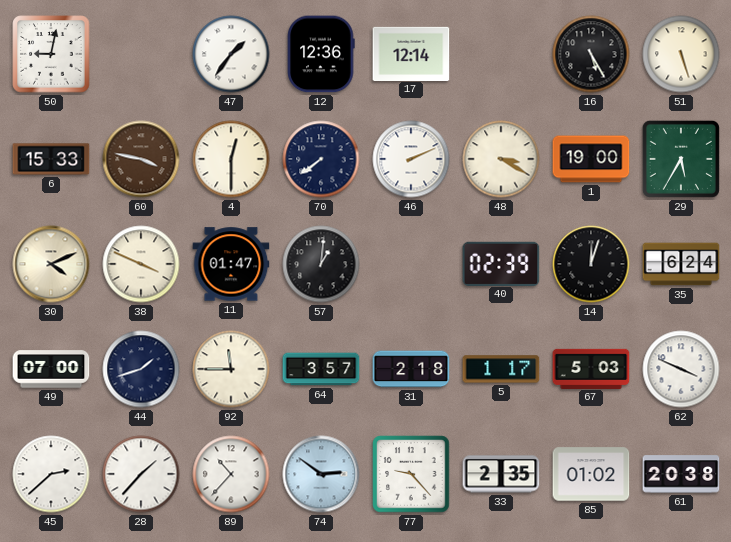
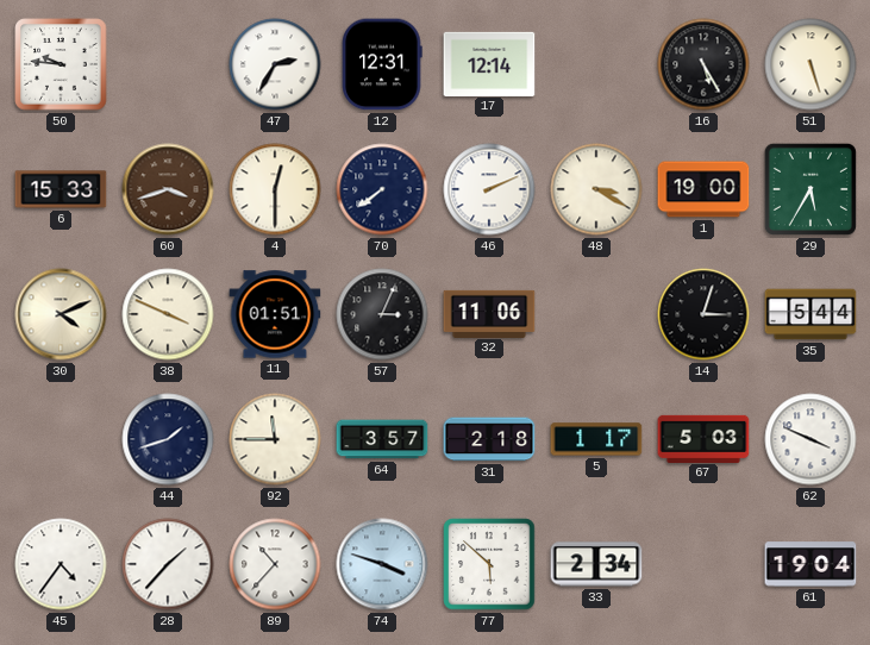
50: 9:02 -> 9:46
47: 1:36 -> 2:35
12: 12:36 -> 12:31
60: 3:47 -> 3:42
11: 01:47 -> 01:51
57: 1:01 -> 3:04
32: none -> 11:06
40: 02:39 -> none
14: 12:03 -> 3:03
35: 6:24 -> 5:44
49: 07:00 -> none
45: 2:38 -> 4:36
74: 2:51 -> 3:48
77: 9:23 -> 5:52
33: 2:35 -> 2:34
85: 01:02 -> none
61: 20:38 -> 19:04
